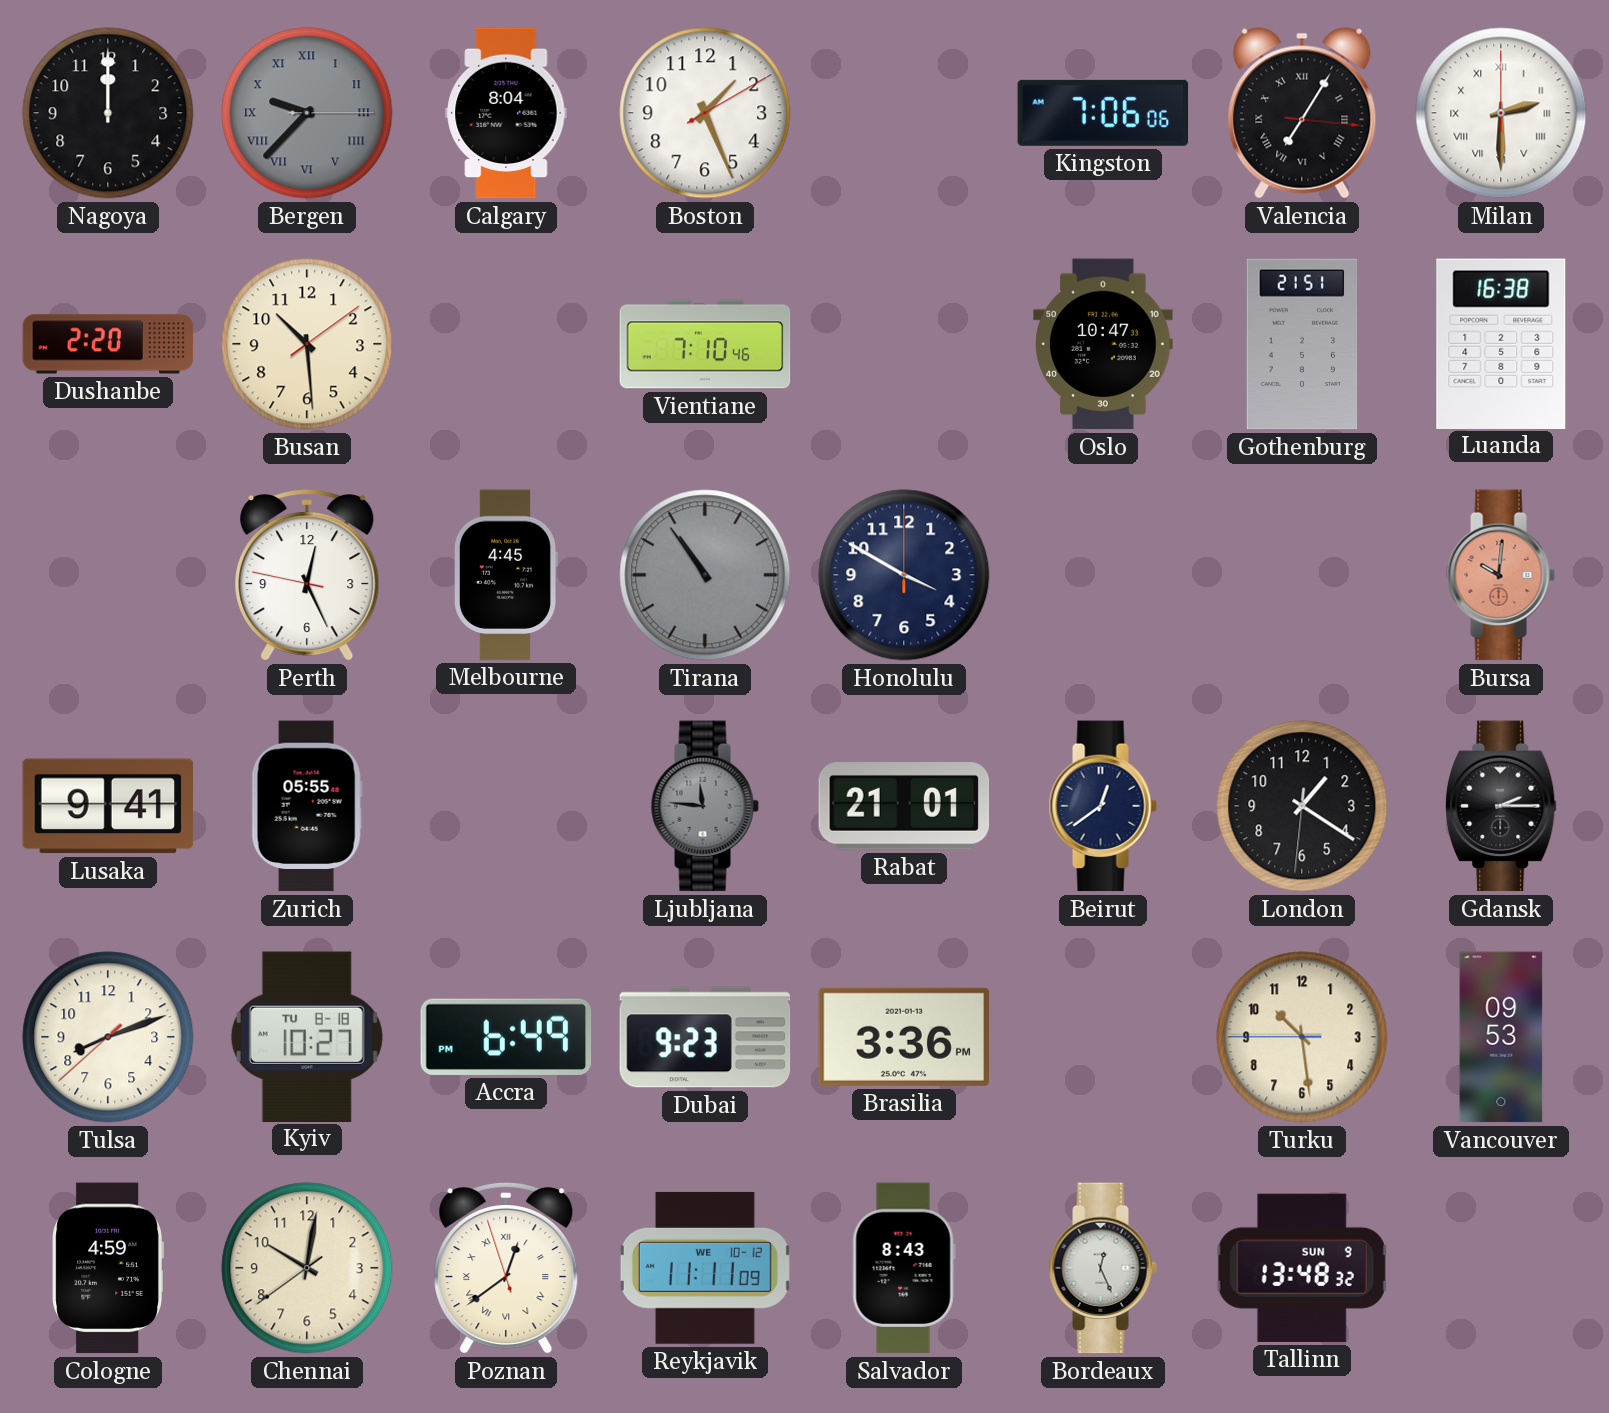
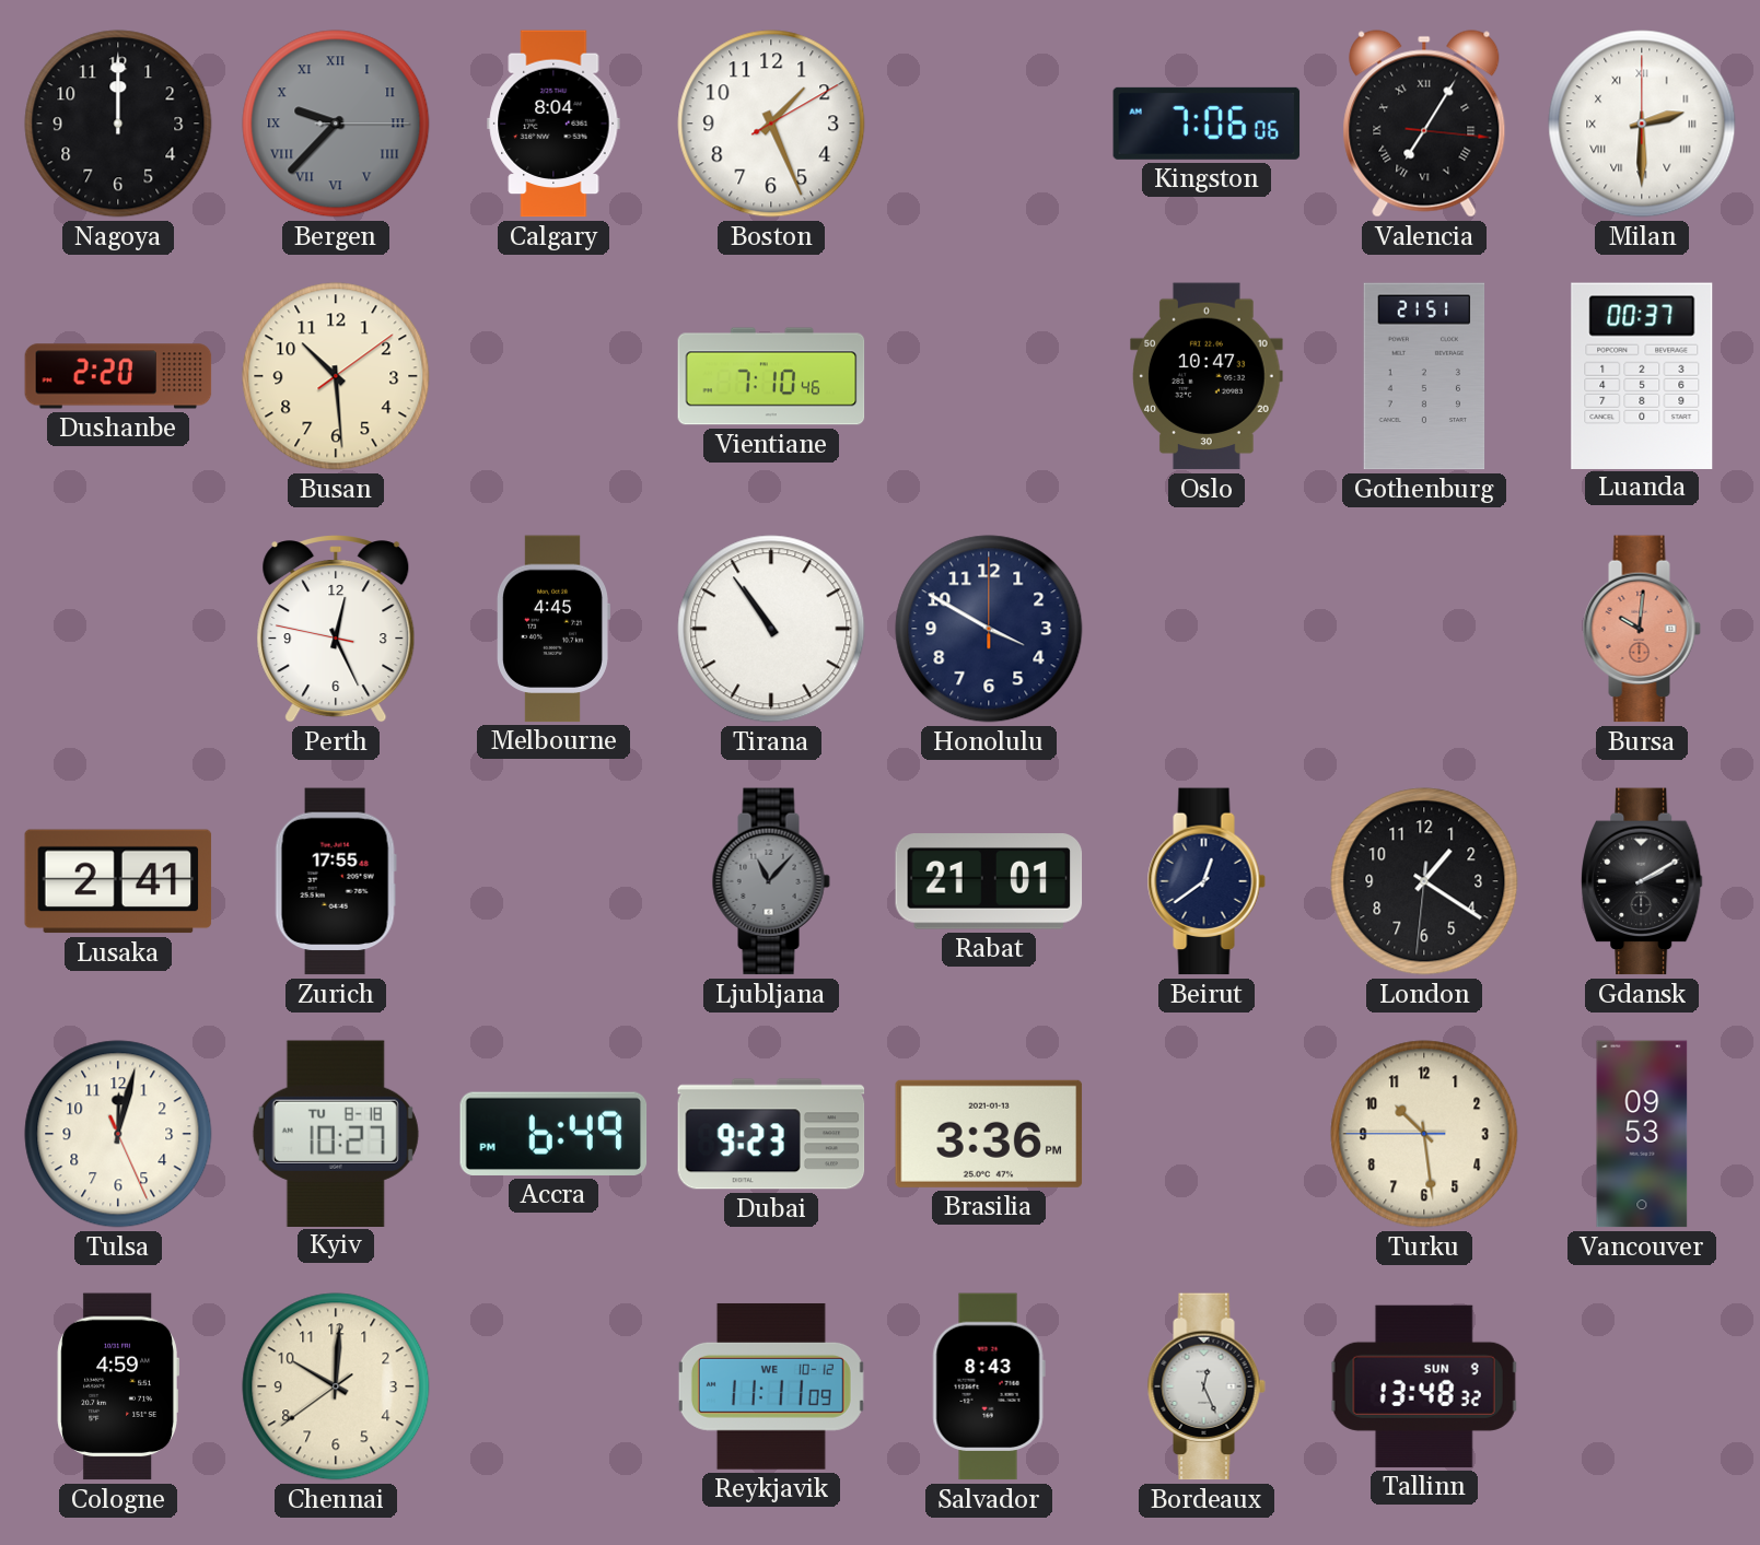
Luanda: 16:38 -> 00:37
Tirana dial: grey -> white
Lusaka: 9:41 -> 2:41
Zurich: 05:55 -> 17:55
Ljubljana: 11:46 -> 11:07
Gdansk: 2:15 -> 2:10
Tulsa: 8:11 -> 12:02
Chennai: 10:01 -> 10:00
Poznan: 12:38 -> none
